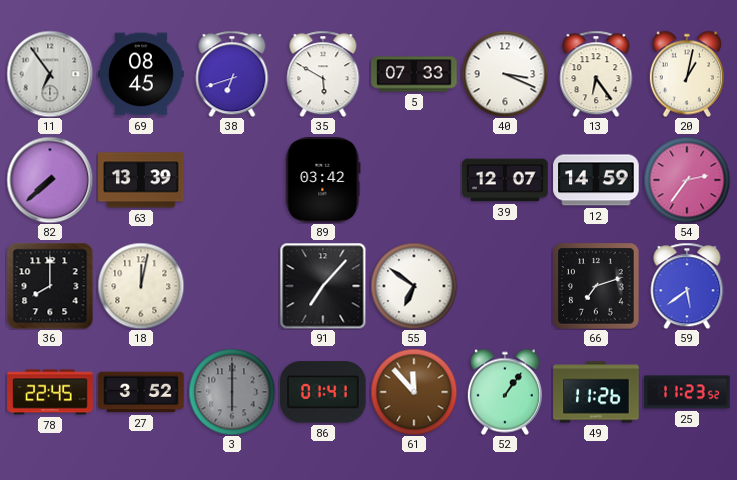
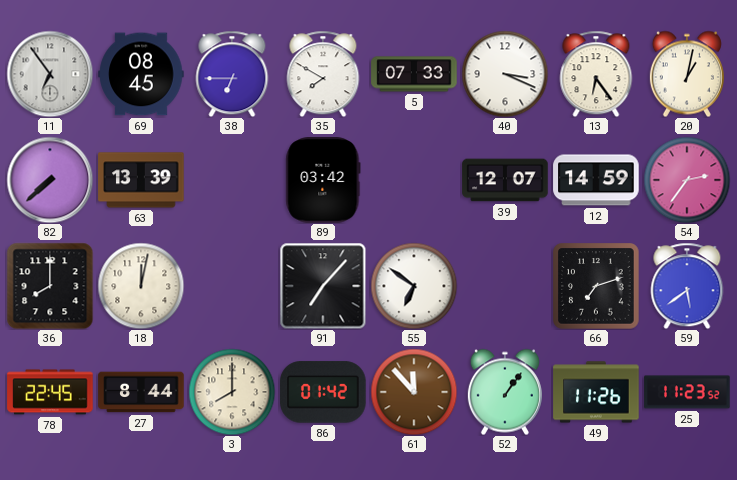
38: 6:42 -> 6:45
35: 5:50 -> 7:50
27: 3:52 -> 8:44
3: 6:00 -> 8:00
3 dial: grey -> cream
86: 01:41 -> 01:42
